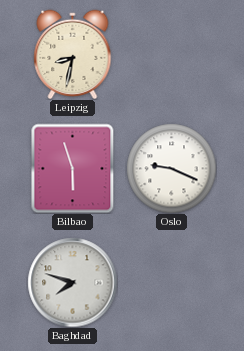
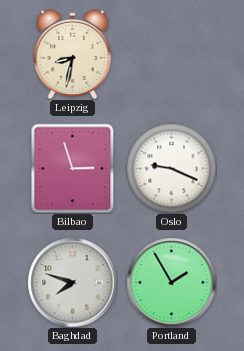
Bilbao: 5:57 -> 2:57
Portland: none -> 1:55
